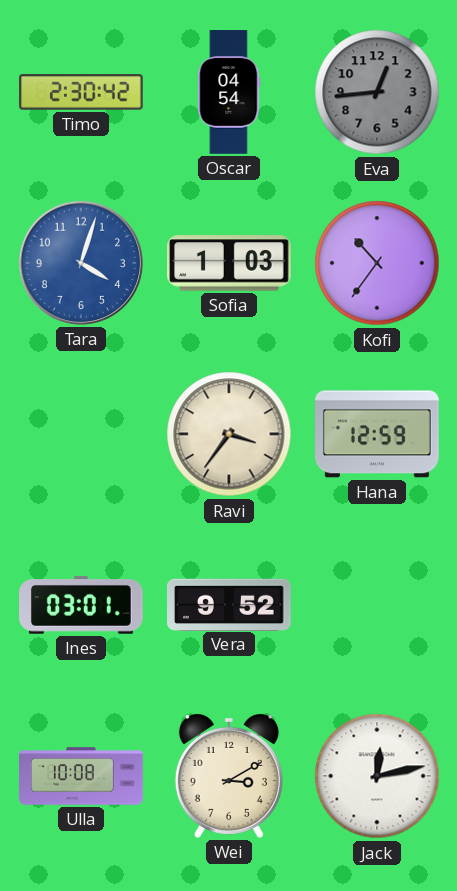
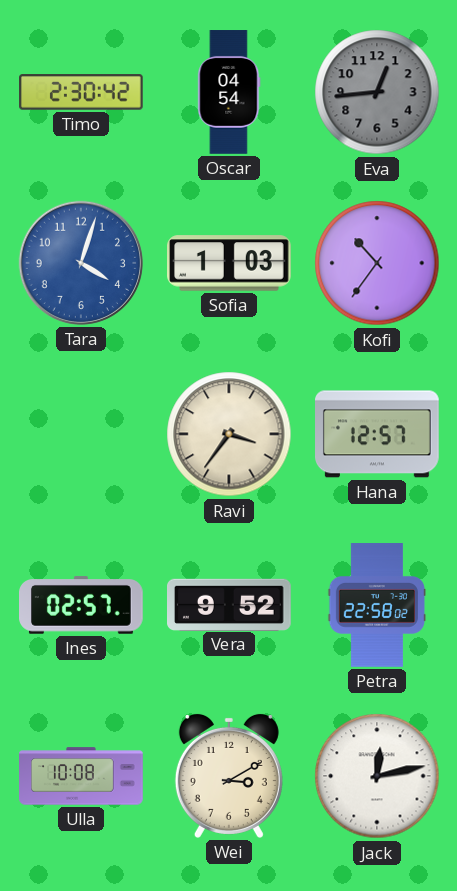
Hana: 12:59 -> 12:57
Ines: 03:01 -> 02:57
Petra: none -> 22:58
